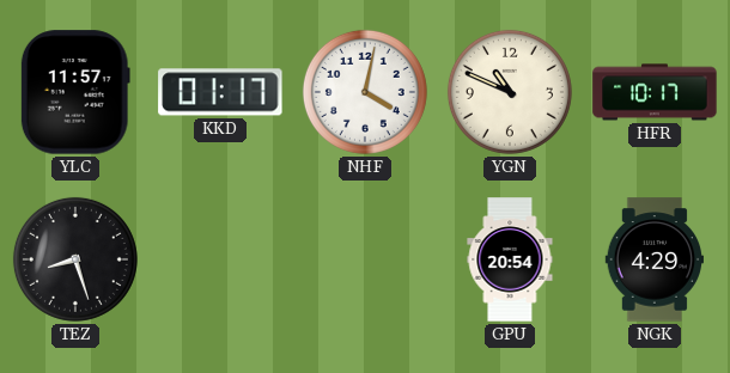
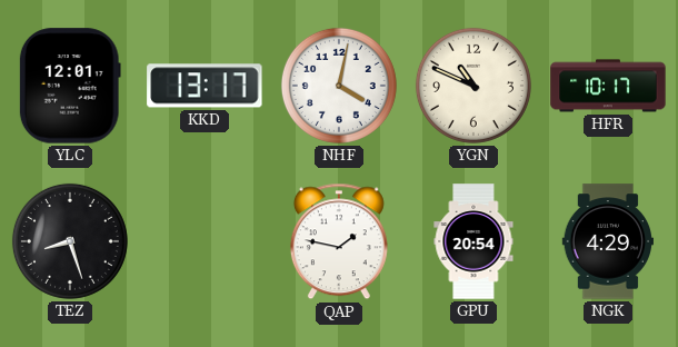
YLC: 11:57 -> 12:01
KKD: 01:17 -> 13:17
QAP: none -> 1:47
